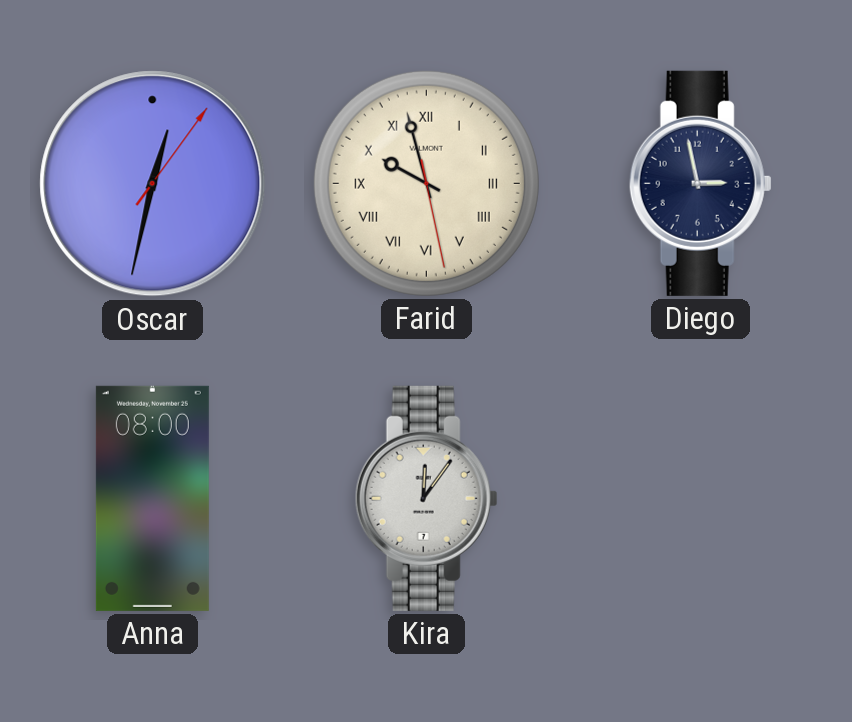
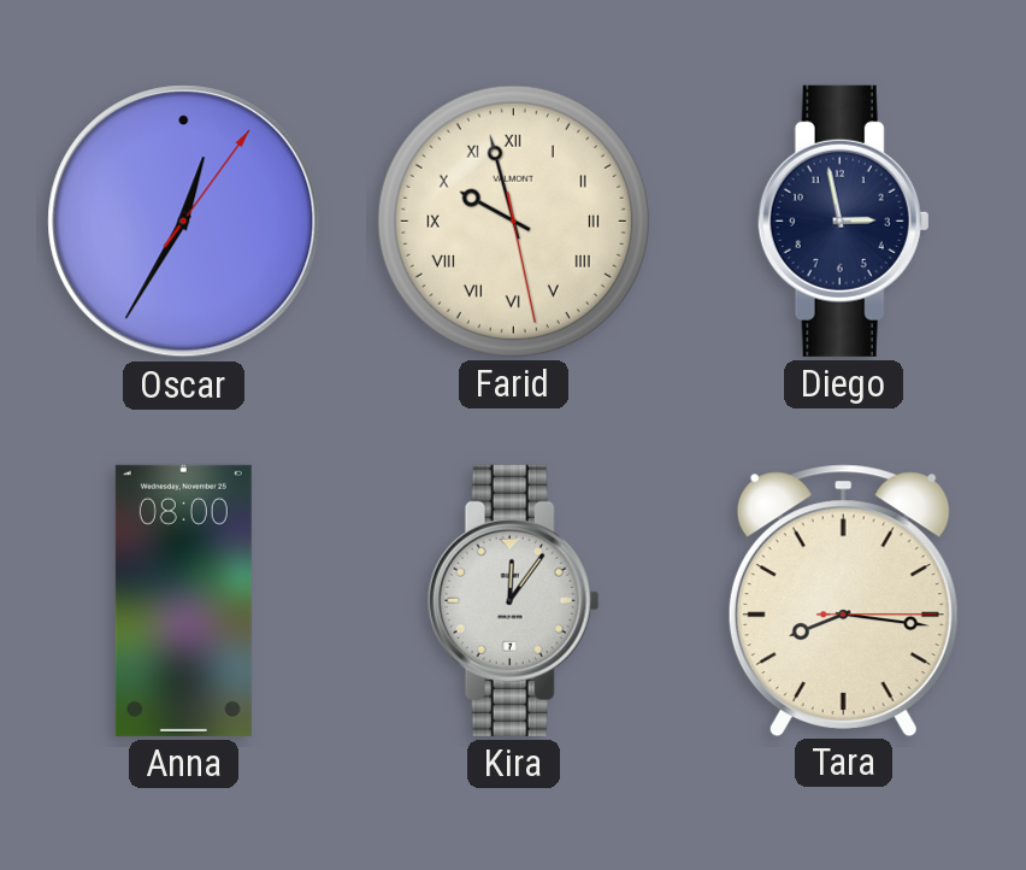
Oscar: 12:32 -> 12:35
Tara: none -> 8:16
